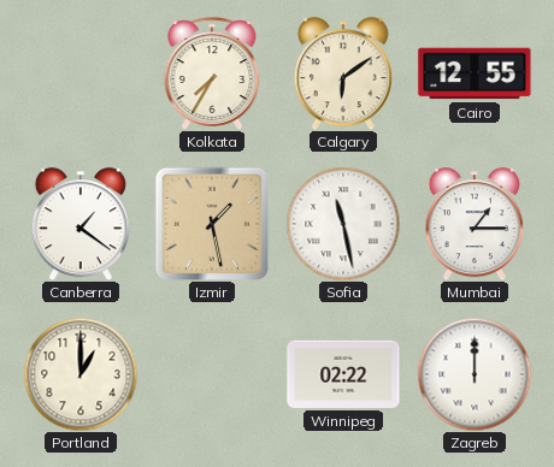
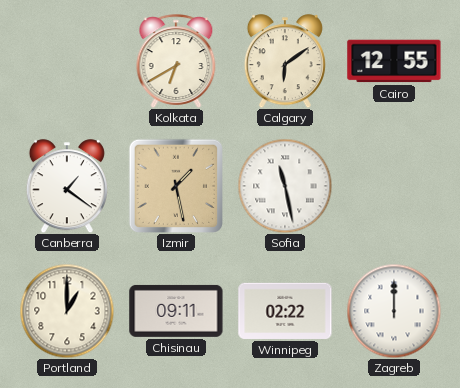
Kolkata: 7:35 -> 6:40
Mumbai: 1:15 -> none
Chisinau: none -> 09:11
